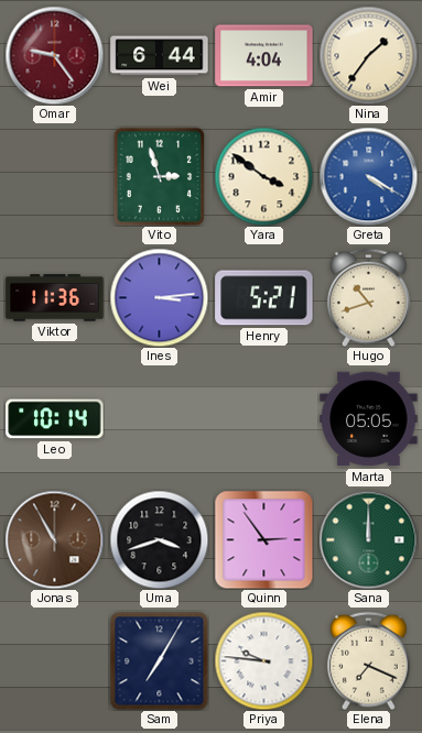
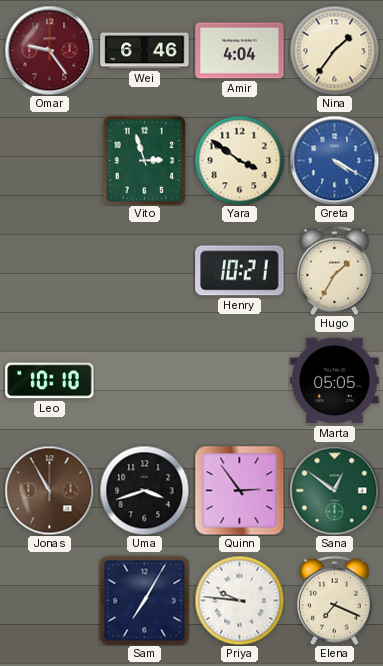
Wei: 6:44 -> 6:46
Viktor: 11:36 -> none
Ines: 3:14 -> none
Henry: 5:21 -> 10:21
Hugo: 10:42 -> 1:35
Leo: 10:14 -> 10:10
Sana: 12:00 -> 12:51
